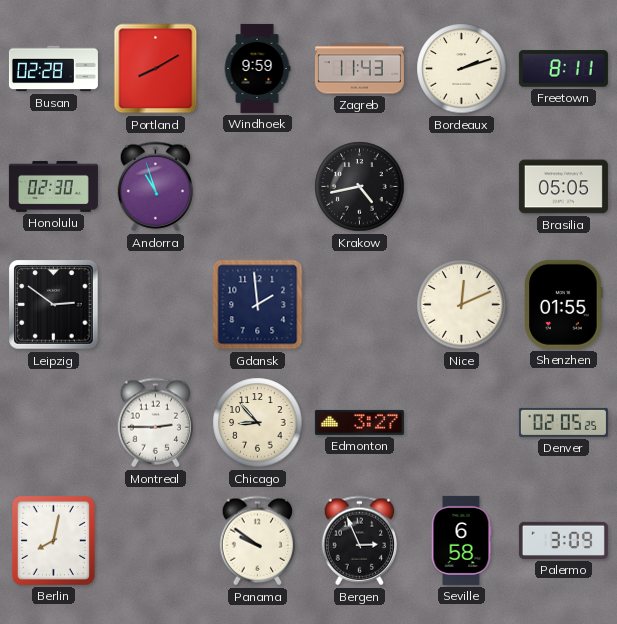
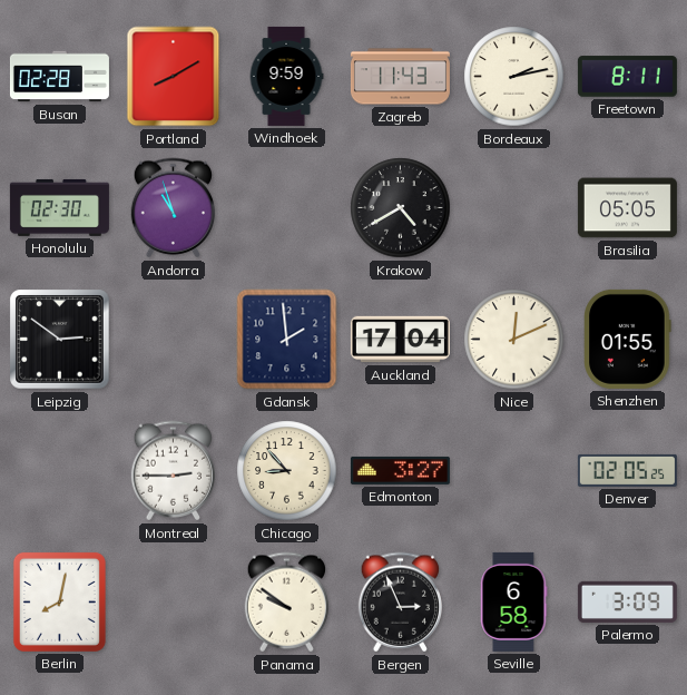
Bordeaux: 2:12 -> 2:13
Krakow: 4:43 -> 4:40
Auckland: none -> 17:04
